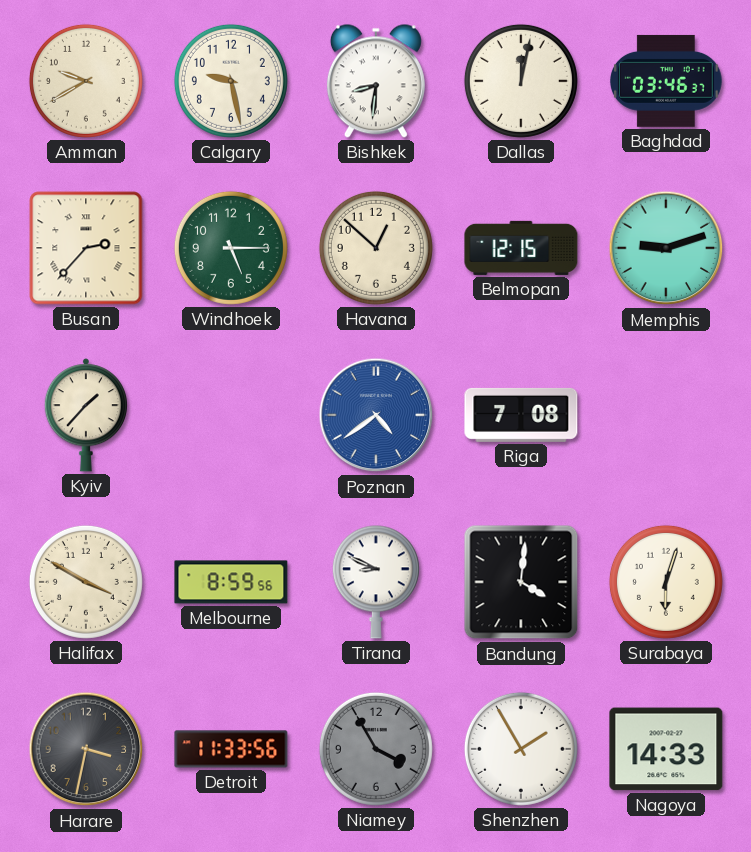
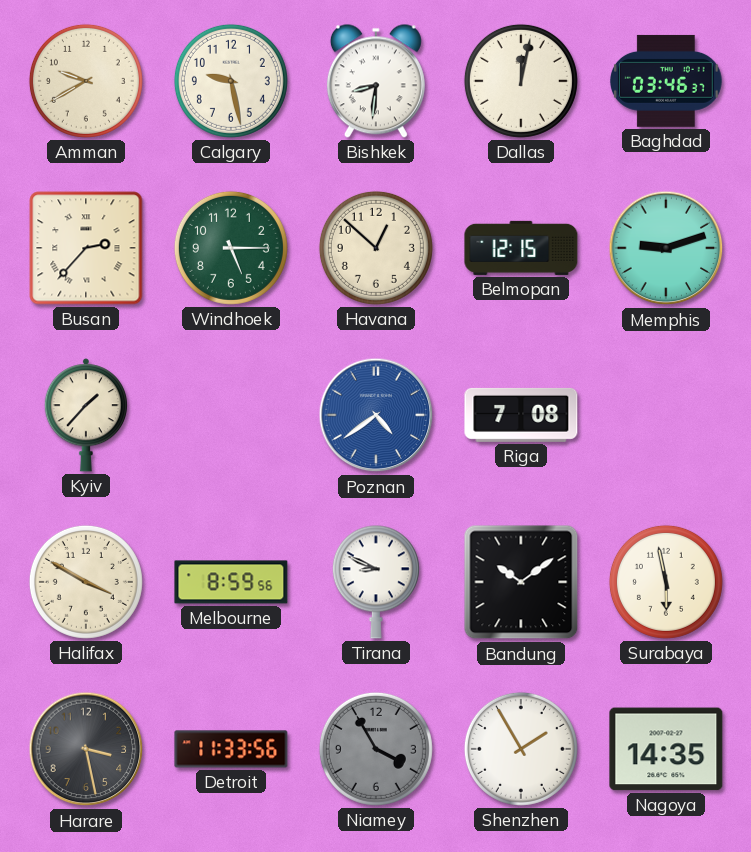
Bandung: 4:01 -> 10:09
Surabaya: 6:03 -> 5:58
Harare: 3:32 -> 3:28
Nagoya: 14:33 -> 14:35
